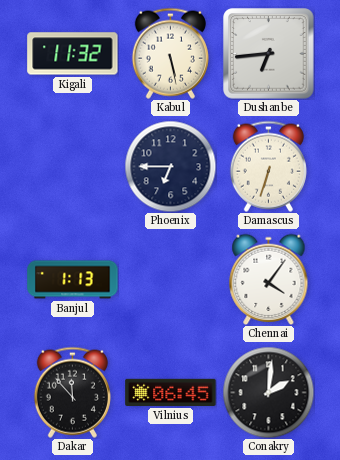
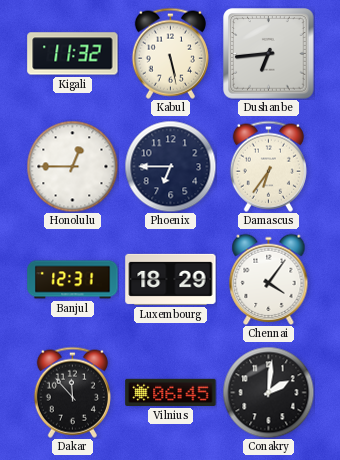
Honolulu: none -> 12:45
Damascus: 6:33 -> 6:36
Banjul: 1:13 -> 12:31
Luxembourg: none -> 18:29
